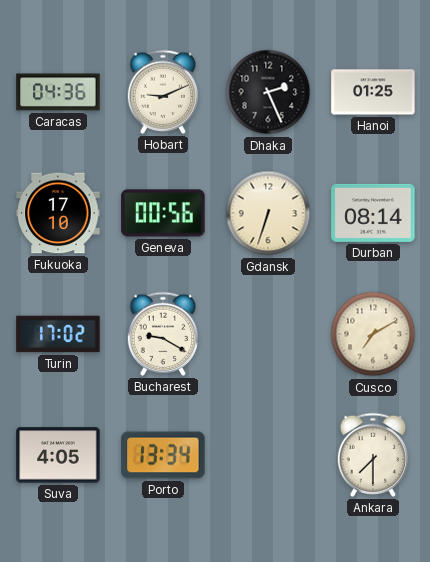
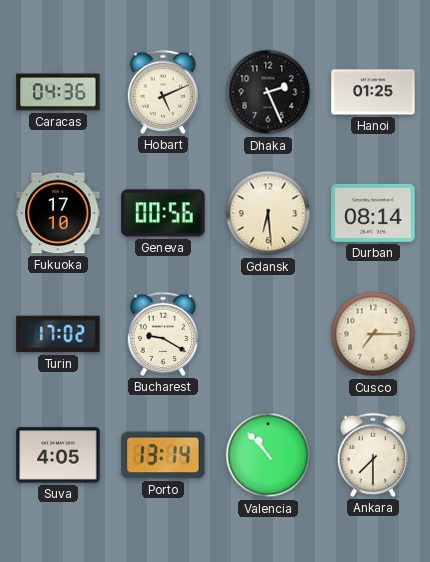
Hobart: 9:11 -> 5:11
Gdansk: 6:33 -> 6:29
Cusco: 7:10 -> 7:15
Porto: 13:34 -> 13:14
Valencia: none -> 10:53
